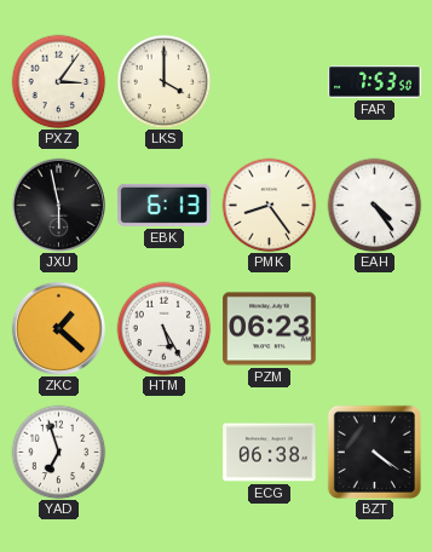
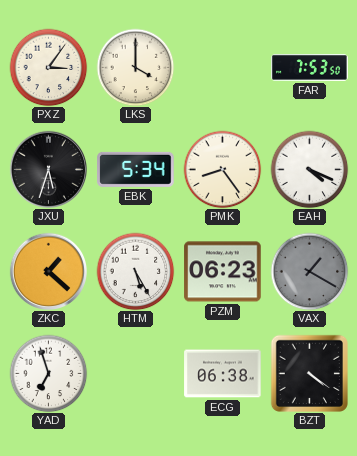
JXU: 5:58 -> 5:33
EBK: 6:13 -> 5:34
EAH: 4:24 -> 4:19
VAX: none -> 1:20
